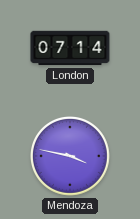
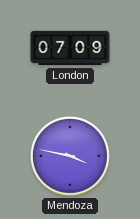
London: 07:14 -> 07:09
